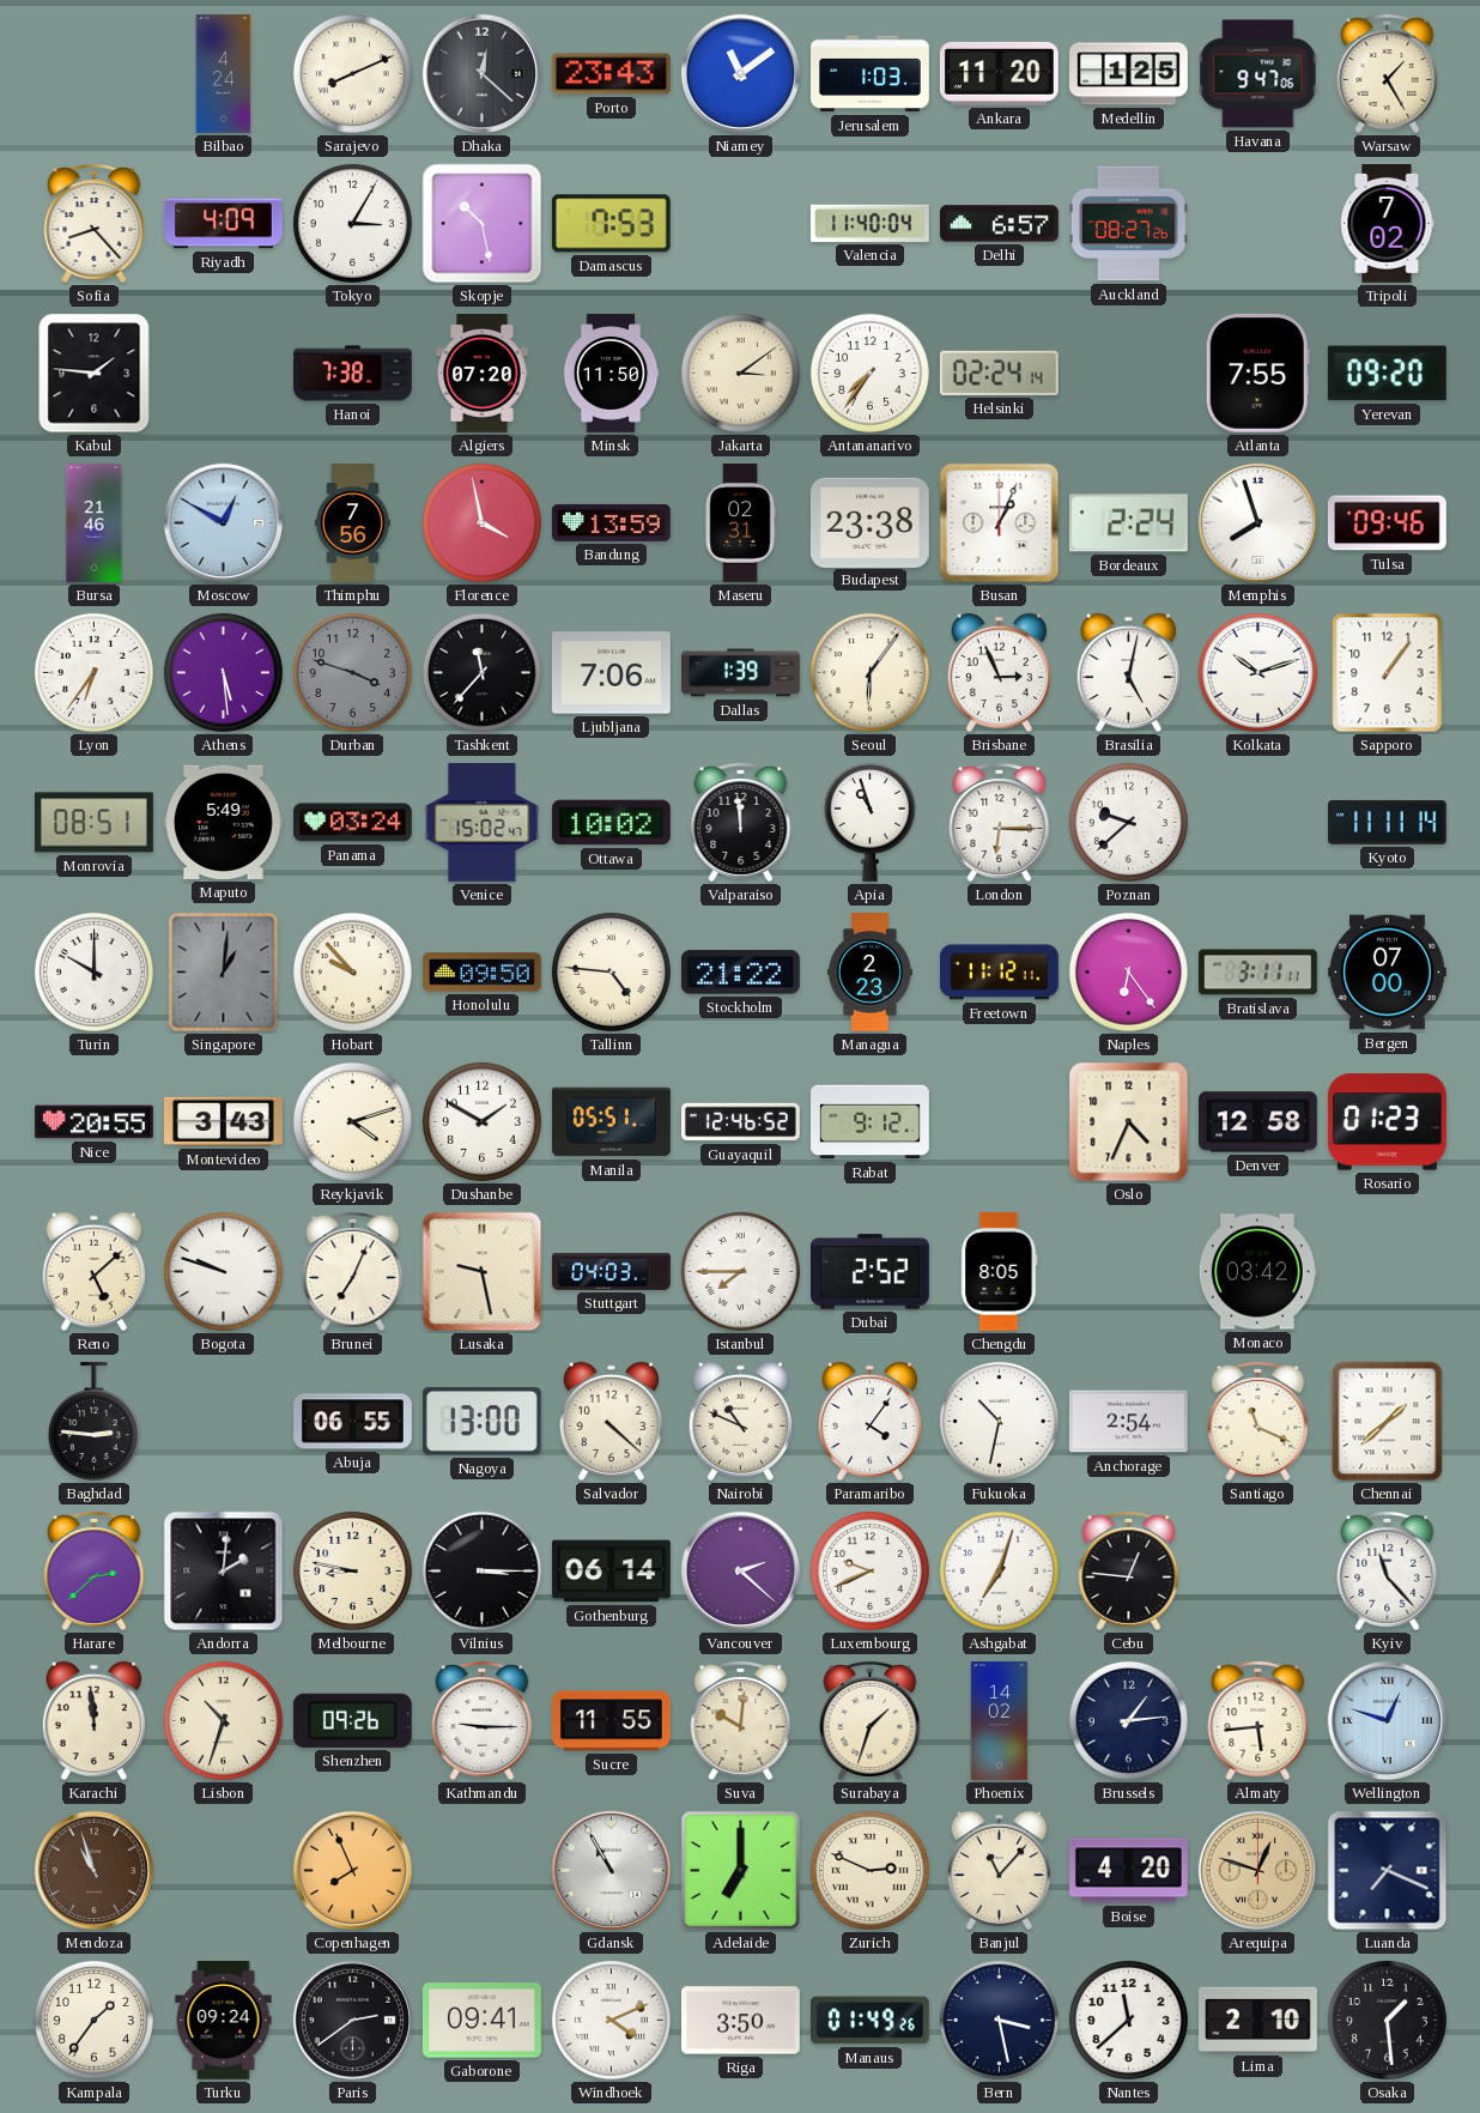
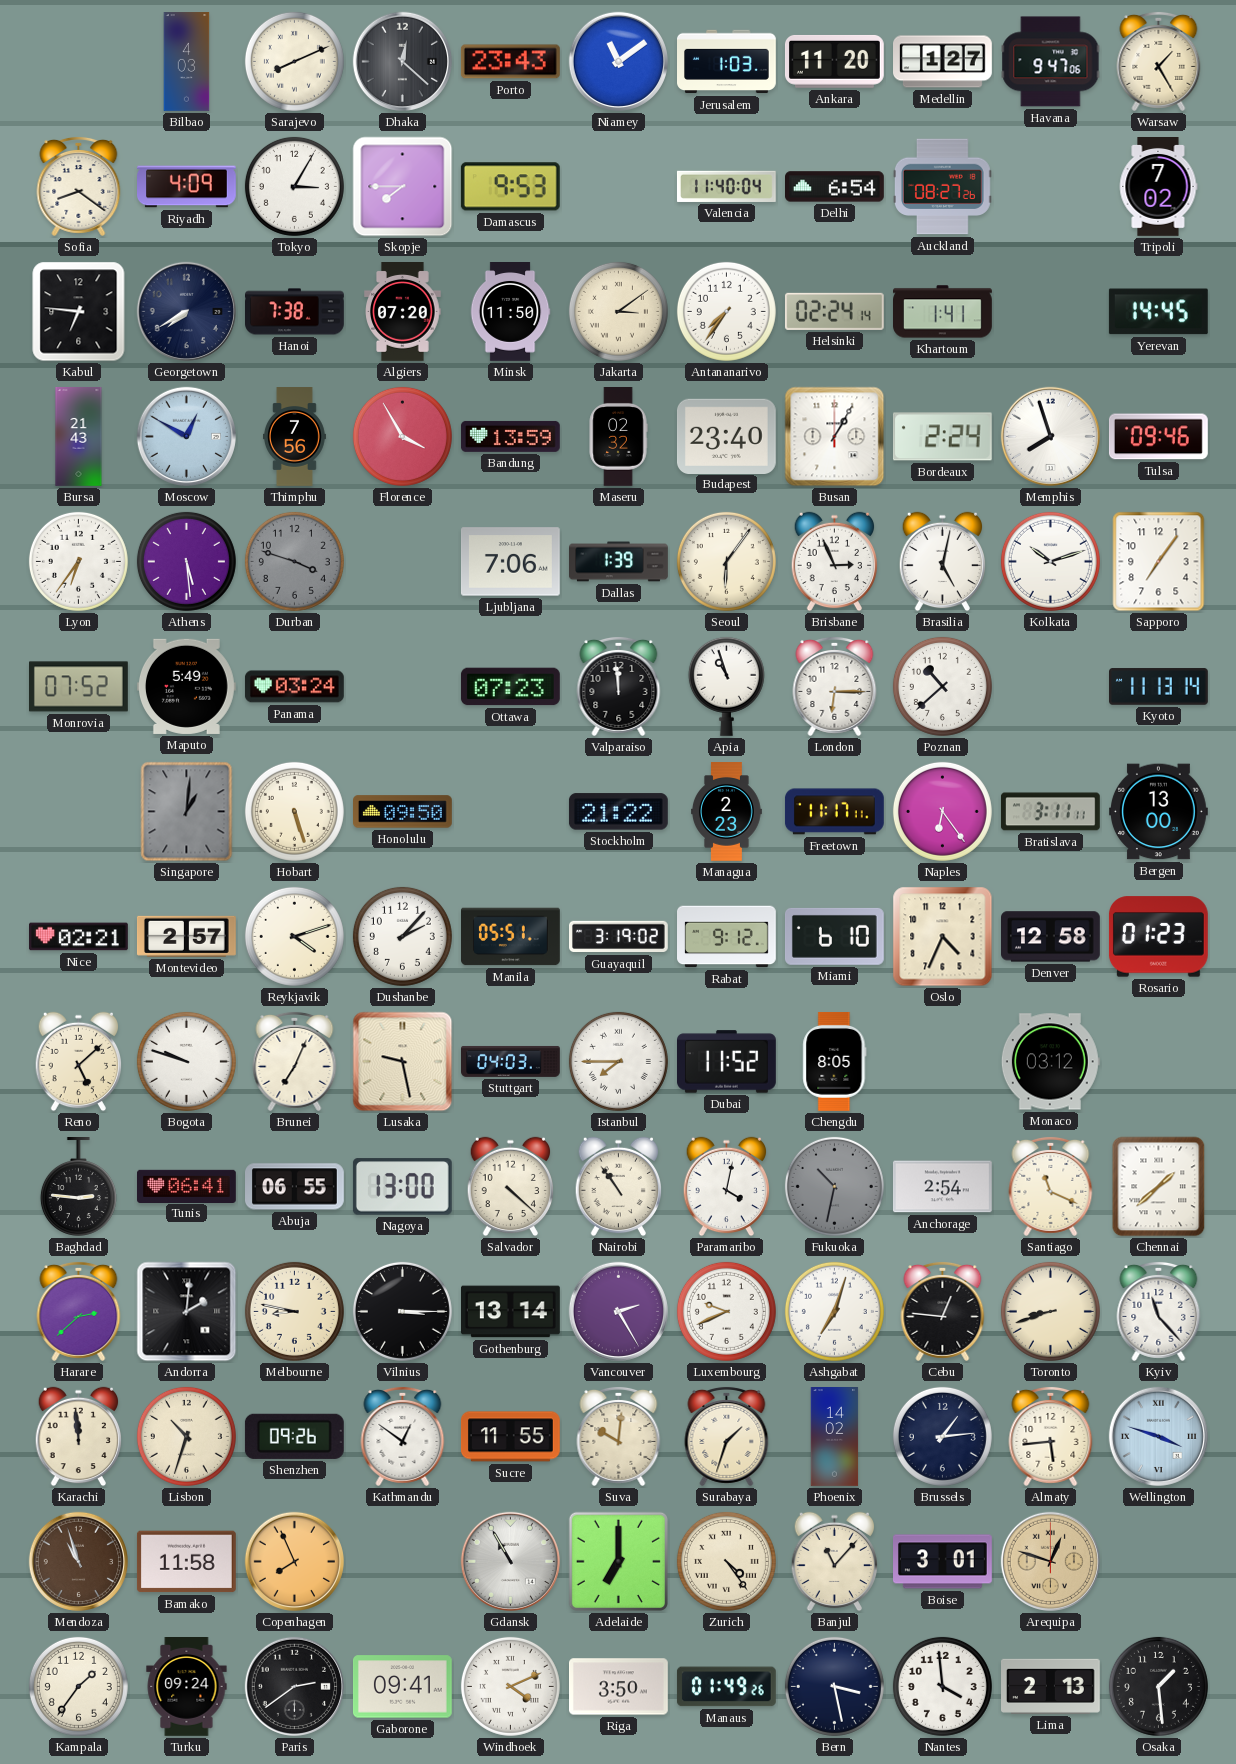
Bilbao: 4:24 -> 4:03
Medellin: 1:25 -> 1:27
Sofia: 8:23 -> 8:21
Skopje: 10:28 -> 7:45
Damascus: 7:53 -> 9:53
Delhi: 6:57 -> 6:54
Kabul: 1:46 -> 6:46
Georgetown: none -> 7:40
Khartoum: none -> 1:41
Atlanta: 7:55 -> none
Yerevan: 09:20 -> 14:45
Bursa: 21:46 -> 21:43
Florence: 3:58 -> 3:55
Maseru: 02:31 -> 02:32
Budapest: 23:38 -> 23:40
Busan: 1:04 -> 1:05
Tashkent: 11:37 -> none
Sapporo: 1:06 -> 7:06
Monrovia: 08:51 -> 07:52
Venice: 15:02 -> none
Ottawa: 10:02 -> 07:23
Poznan: 9:38 -> 10:38
Kyoto: 11:11 -> 11:13
Turin: 10:00 -> none
Hobart: 9:53 -> 5:27
Tallinn: 4:46 -> none
Freetown: 11:12 -> 11:17
Bergen: 07:00 -> 13:00
Nice: 20:55 -> 02:21
Montevideo: 3:43 -> 2:57
Dushanbe: 1:50 -> 2:07
Guayaquil: 12:46 -> 3:19
Miami: none -> 6:10
Dubai: 2:52 -> 11:52
Monaco: 03:42 -> 03:12
Tunis: none -> 06:41
Nairobi: 10:49 -> 10:54
Paramaribo: 4:06 -> 4:02
Fukuoka dial: white -> grey
Gothenburg: 06:14 -> 13:14
Vancouver: 2:22 -> 2:25
Toronto: none -> 8:42
Kathmandu: 9:15 -> 12:51
Wellington: 12:48 -> 3:48
Bamako: none -> 11:58
Zurich: 2:49 -> 4:24
Boise: 4:20 -> 3:01
Luanda: 7:19 -> none
Nantes: 11:38 -> 3:59
Lima: 2:10 -> 2:13
